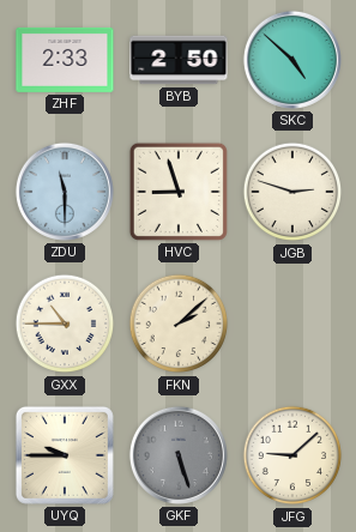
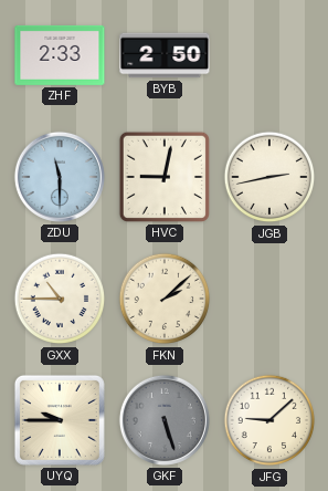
SKC: 4:52 -> none
HVC: 8:57 -> 9:02
JGB: 2:48 -> 2:43
